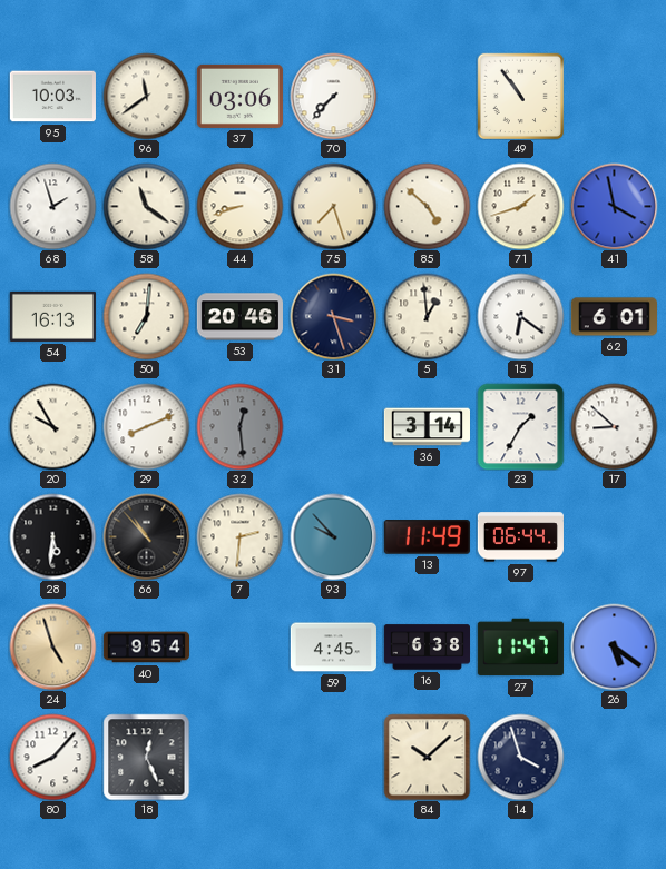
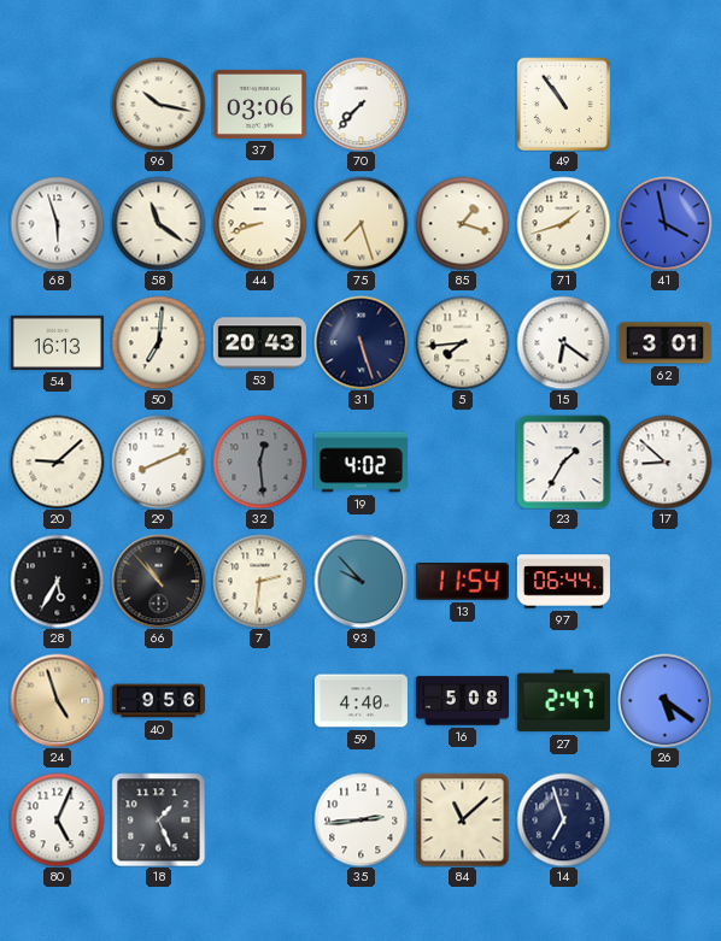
95: 10:03 -> none
96: 11:39 -> 10:17
68: 1:57 -> 5:57
85: 4:52 -> 1:18
53: 20:46 -> 20:43
31: 3:27 -> 5:27
5: 12:59 -> 7:44
62: 6:01 -> 3:01
20: 9:55 -> 9:08
19: none -> 4:02
36: 3:14 -> none
28: 5:31 -> 5:35
13: 11:49 -> 11:54
40: 9:54 -> 9:56
59: 4:45 -> 4:40
16: 6:38 -> 5:08
27: 11:47 -> 2:47
80: 8:07 -> 5:04
18: 12:26 -> 1:26
35: none -> 2:44
84: 10:08 -> 11:08
14: 3:57 -> 6:57
